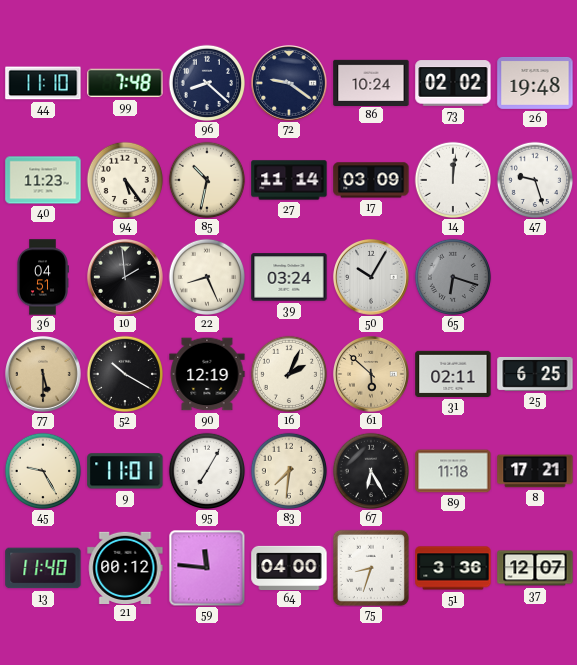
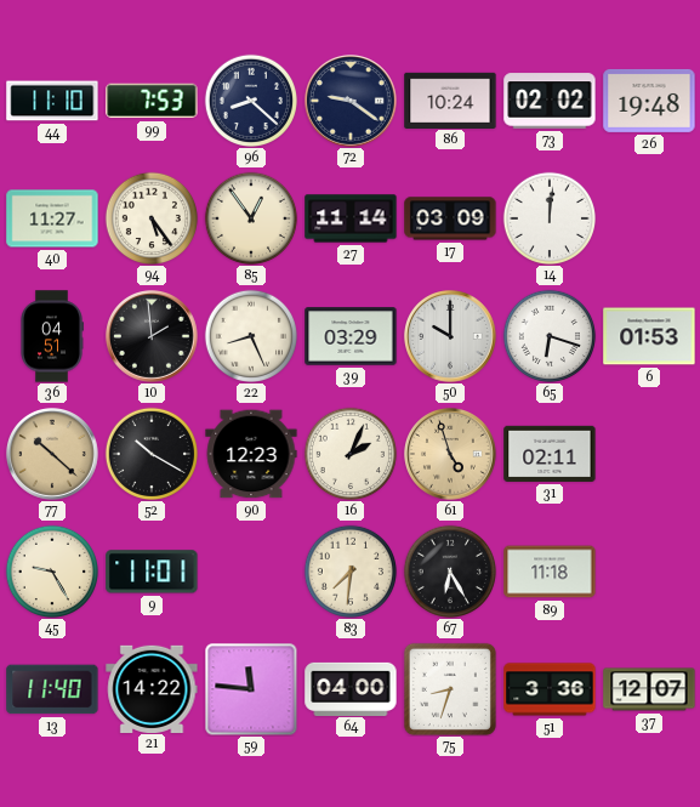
99: 7:48 -> 7:53
40: 11:23 -> 11:27
85: 10:32 -> 12:54
47: 9:27 -> none
39: 03:24 -> 03:29
50: 10:05 -> 10:00
65 dial: grey -> white
6: none -> 01:53
77: 5:30 -> 10:22
90: 12:19 -> 12:23
61: 5:52 -> 4:57
25: 6:25 -> none
95: 7:05 -> none
8: 17:21 -> none
21: 00:12 -> 14:22
